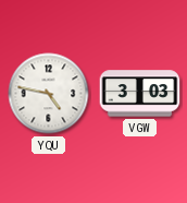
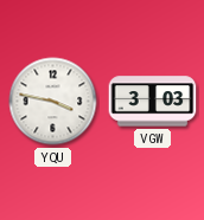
YQU: 4:47 -> 3:47
